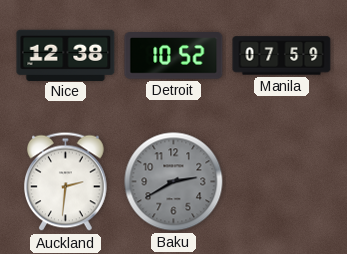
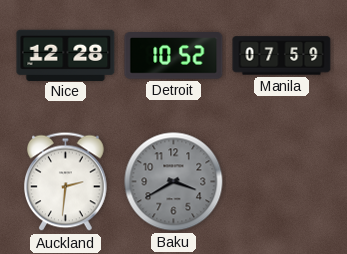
Nice: 12:38 -> 12:28
Baku: 2:40 -> 3:40
